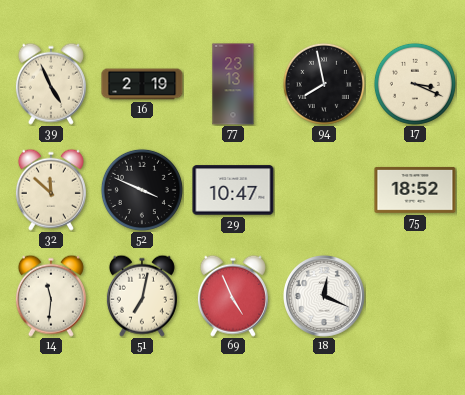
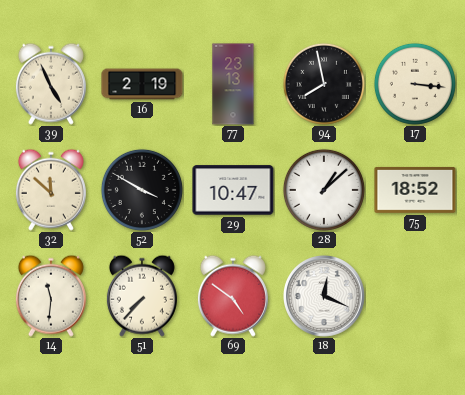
17: 3:19 -> 3:16
52: 3:49 -> 3:50
28: none -> 1:08
51: 7:02 -> 7:37
69: 4:56 -> 4:51
